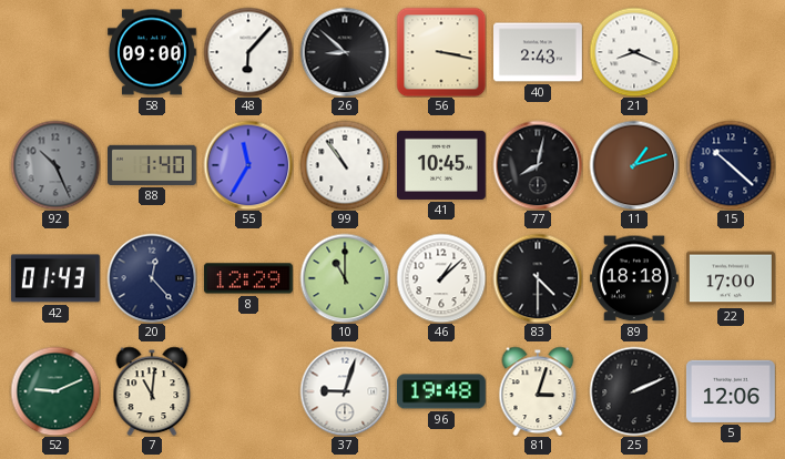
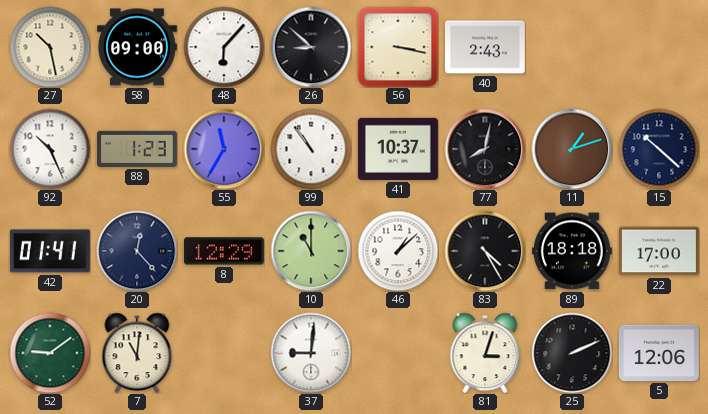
27: none -> 10:28
21: 8:19 -> none
92 dial: grey -> white
88: 1:40 -> 1:23
41: 10:45 -> 10:37
42: 01:43 -> 01:41
83: 4:30 -> 4:25
52: 9:11 -> 9:09
37: 9:03 -> 9:01
96: 19:48 -> none
